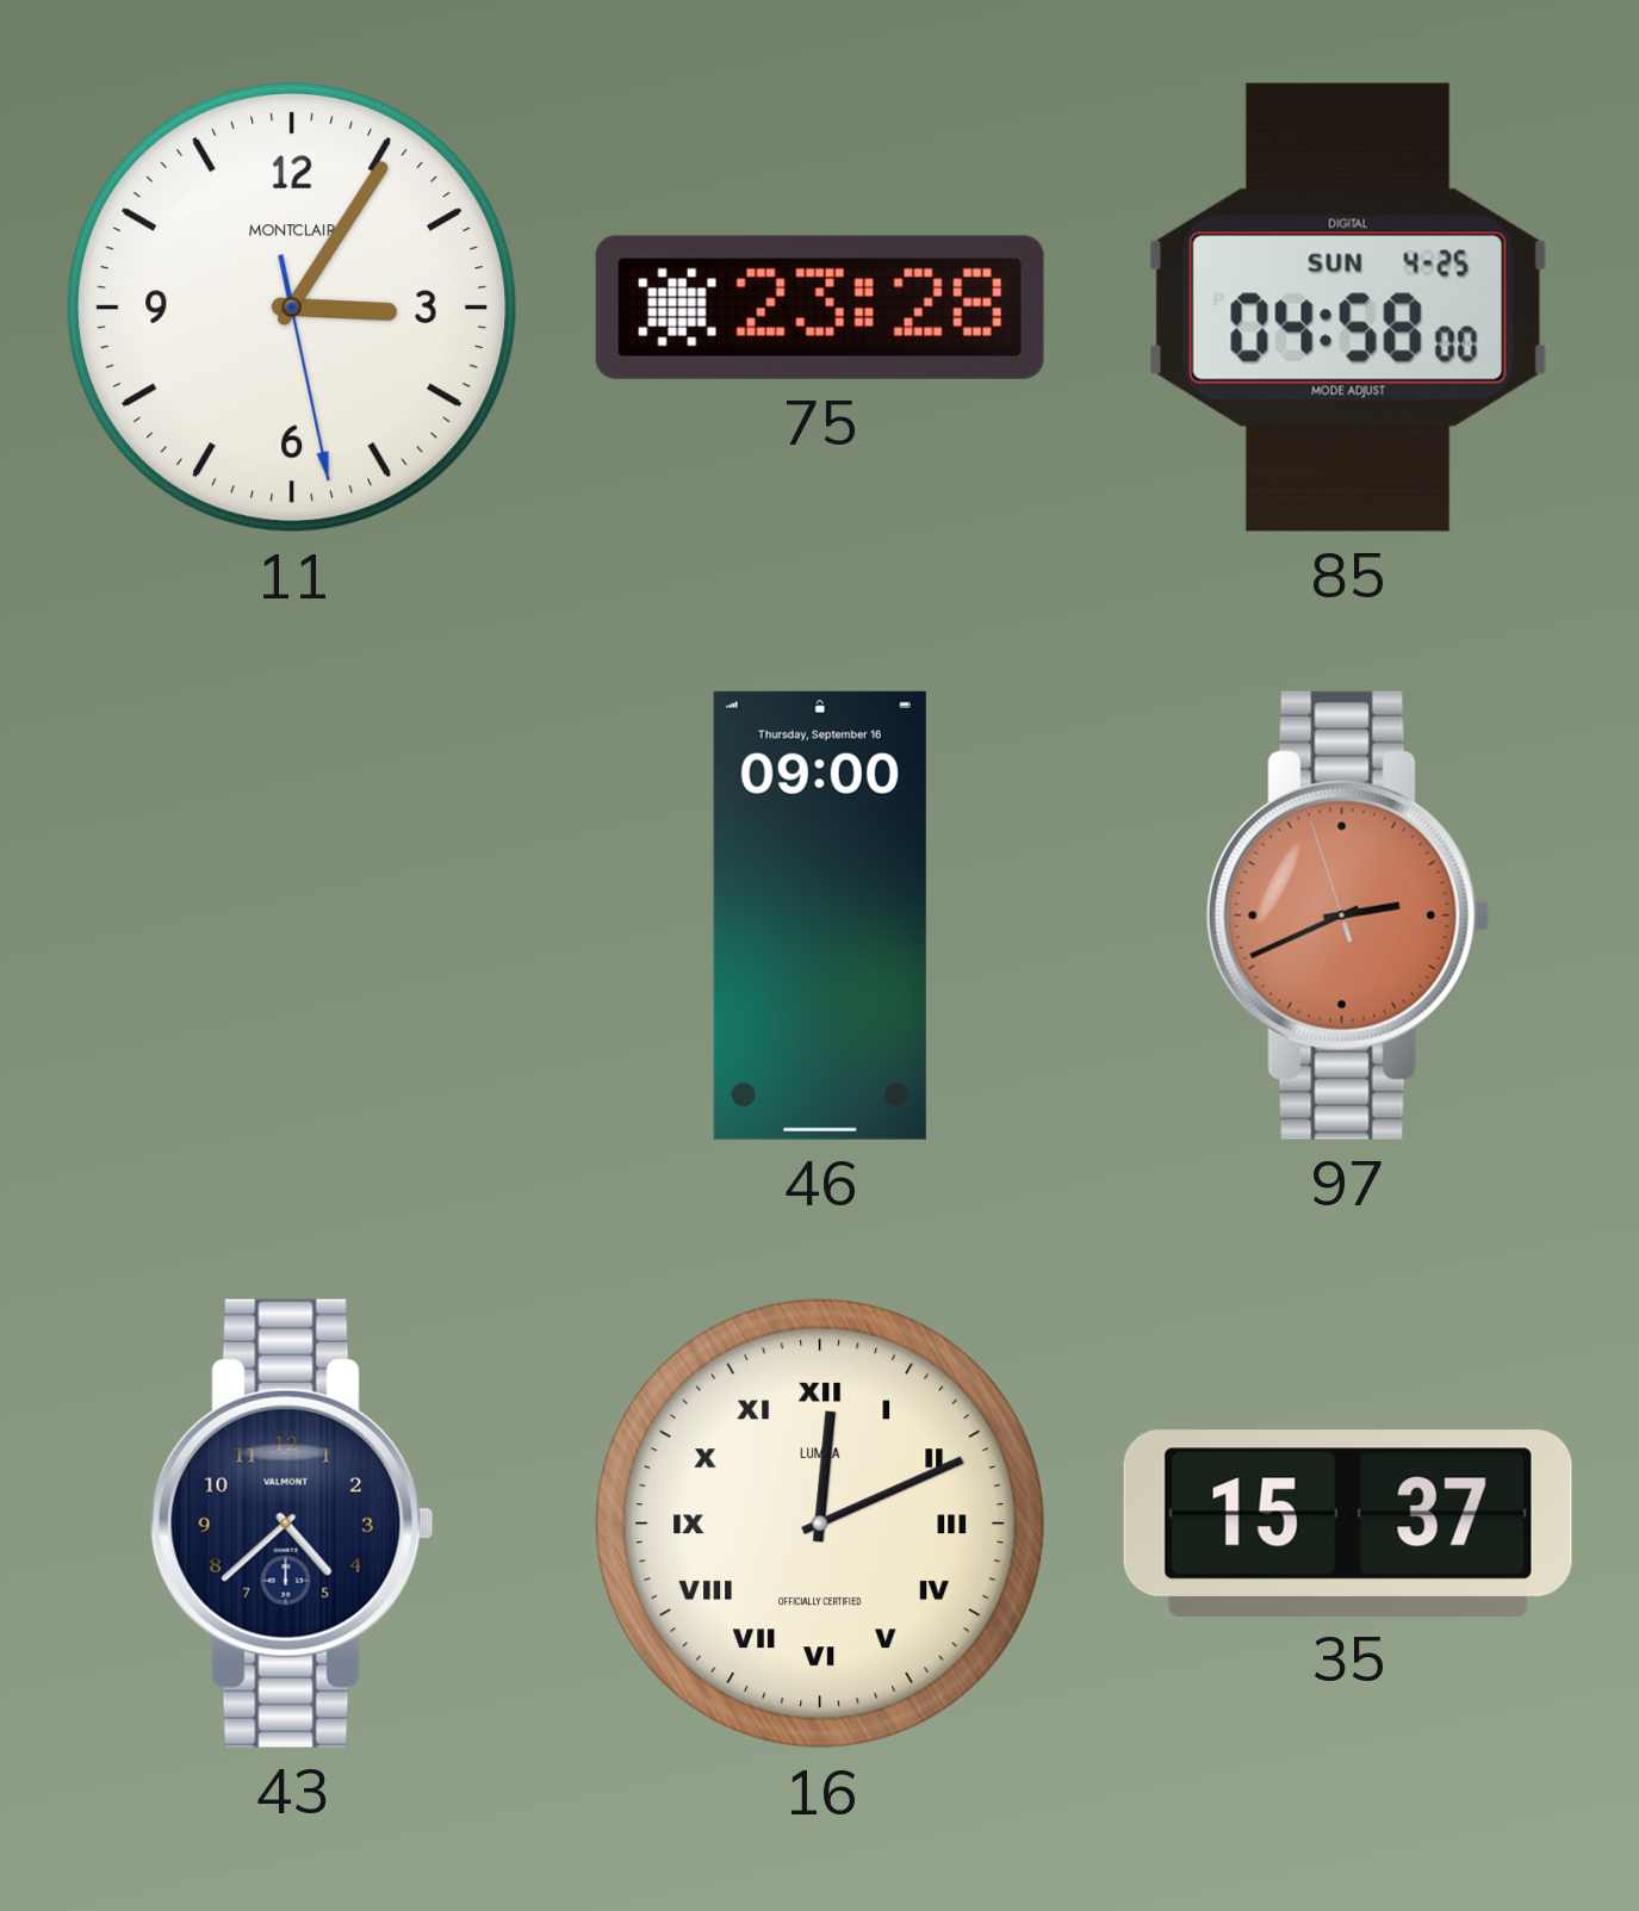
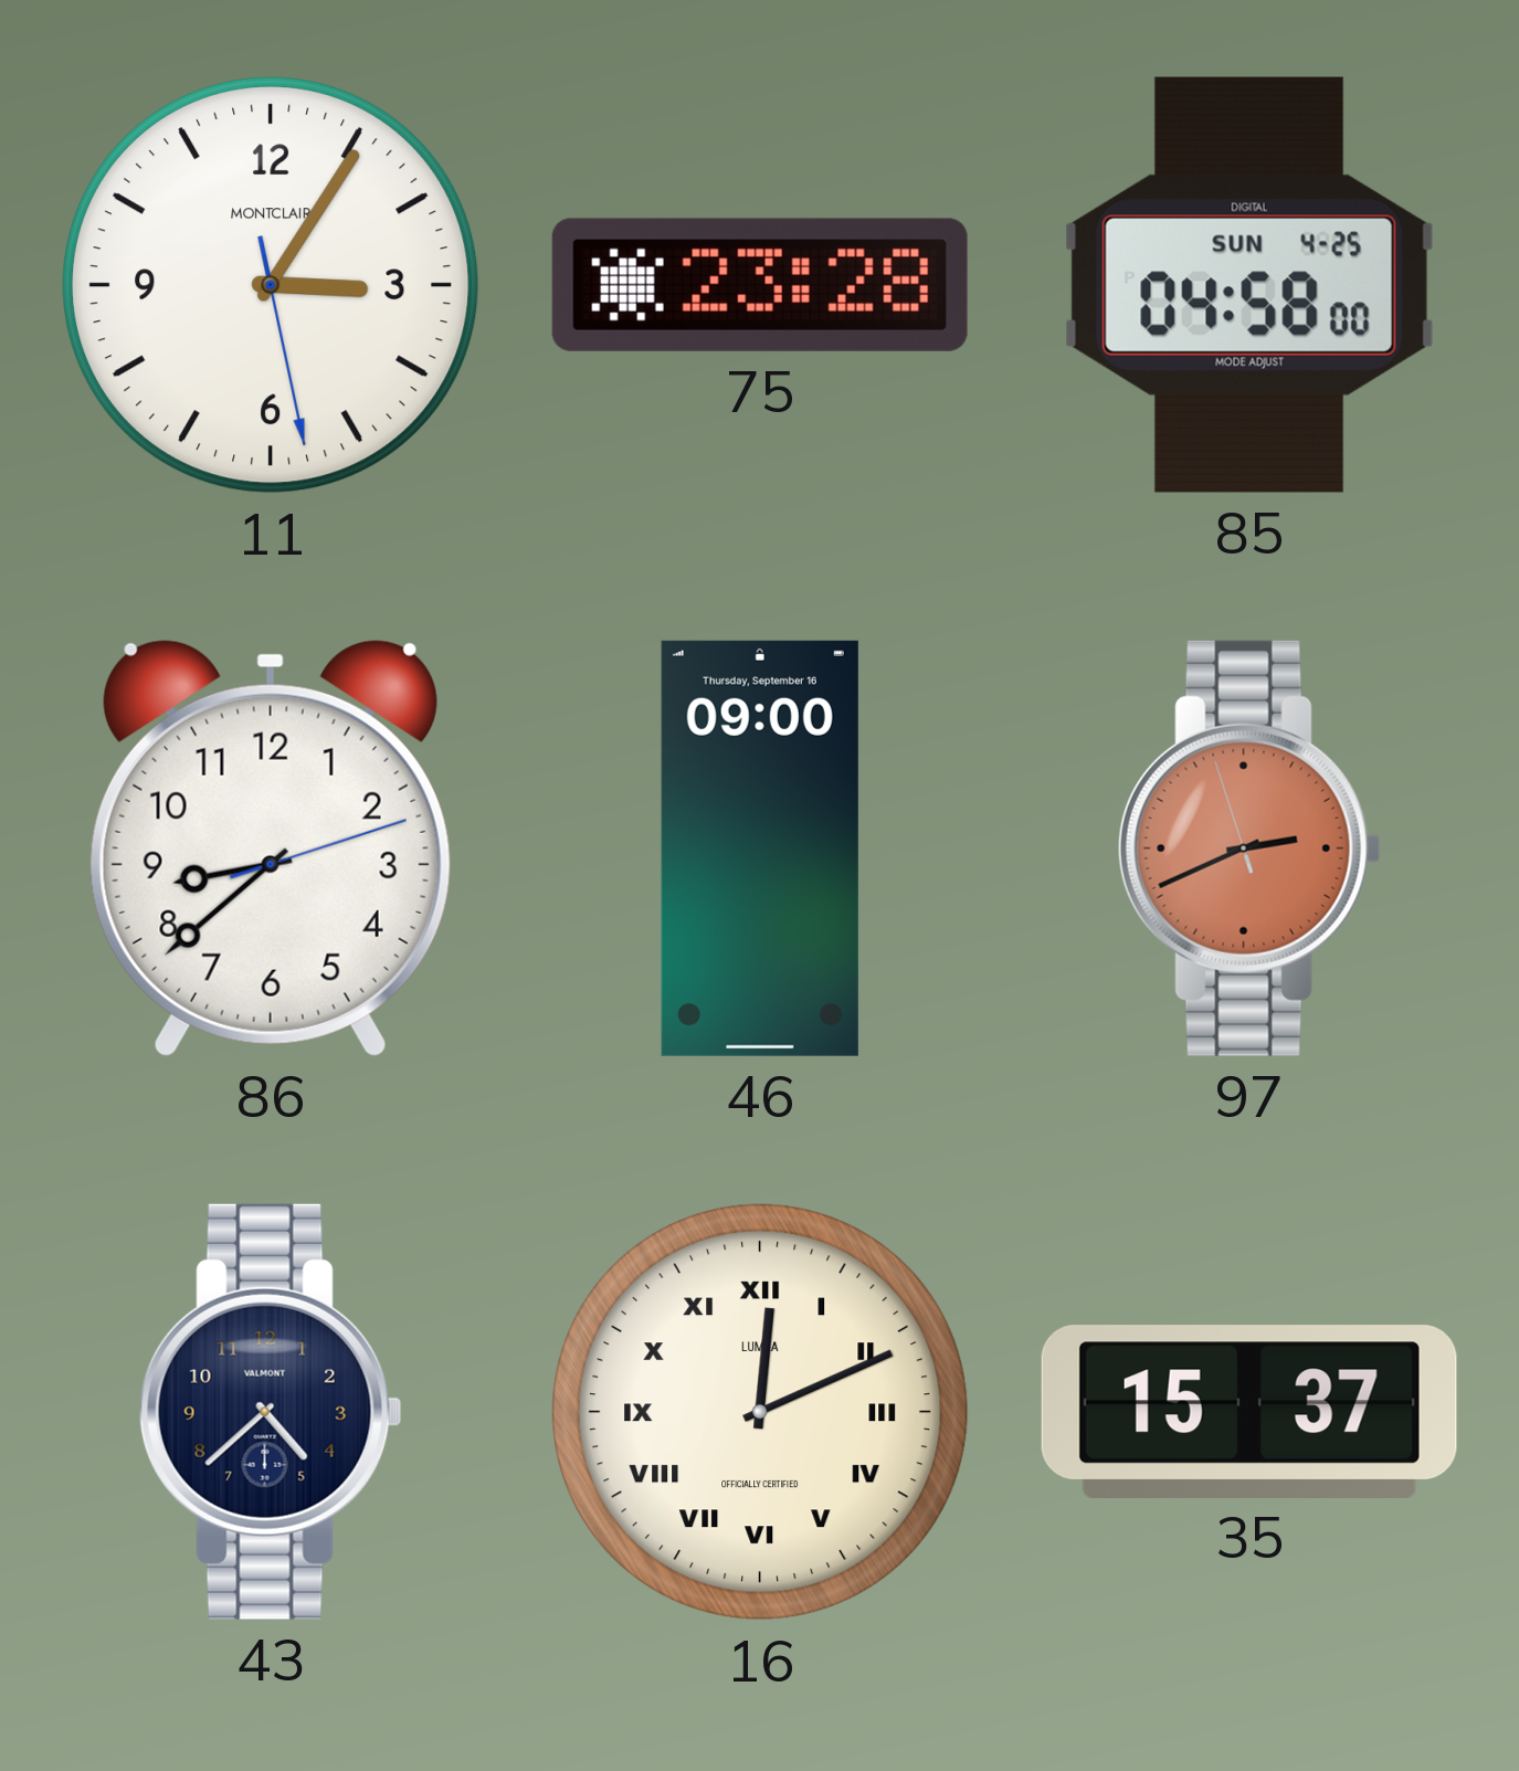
86: none -> 8:38
